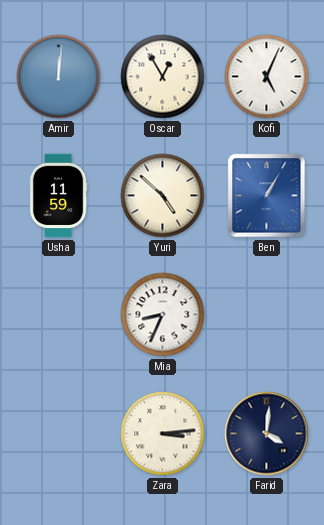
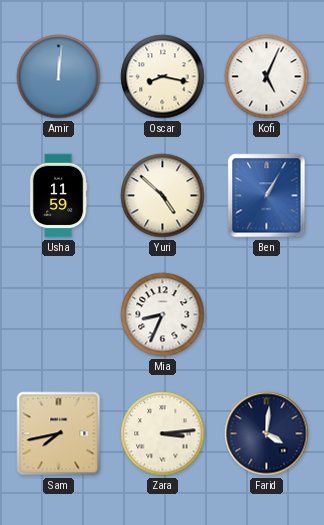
Oscar: 12:55 -> 8:17
Sam: none -> 7:43
